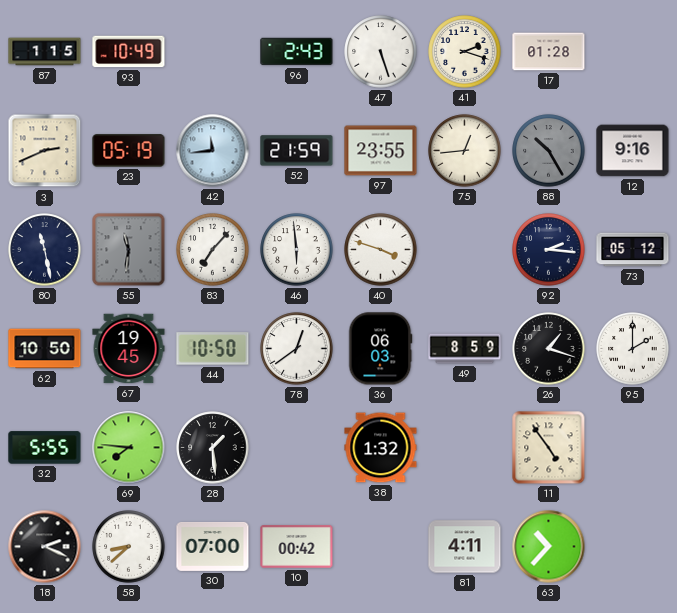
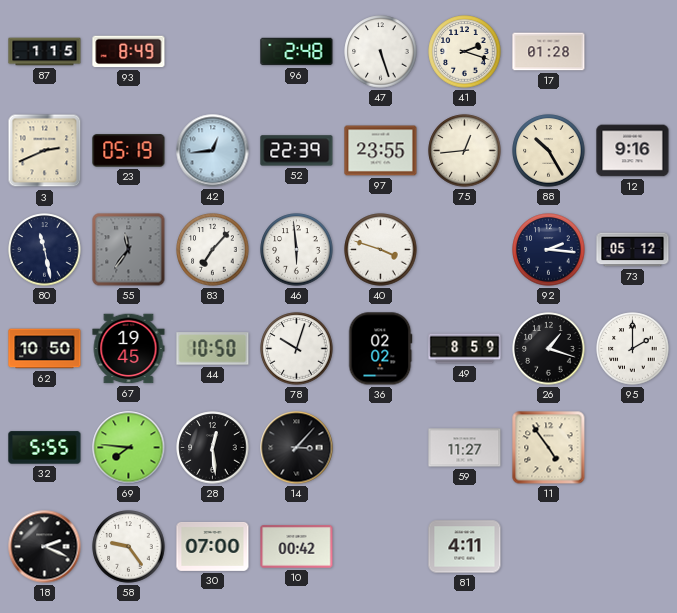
93: 10:49 -> 8:49
96: 2:43 -> 2:48
42: 11:44 -> 12:44
52: 21:59 -> 22:39
88 dial: grey -> cream
55: 11:31 -> 11:36
78: 12:39 -> 10:03
36: 06:03 -> 02:02
28: 1:29 -> 12:29
14: none -> 3:07
38: 1:32 -> none
59: none -> 11:27
58: 8:38 -> 9:24
63: 10:37 -> none
